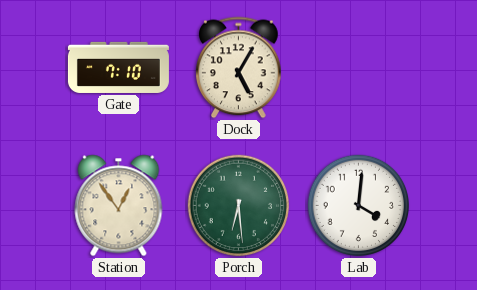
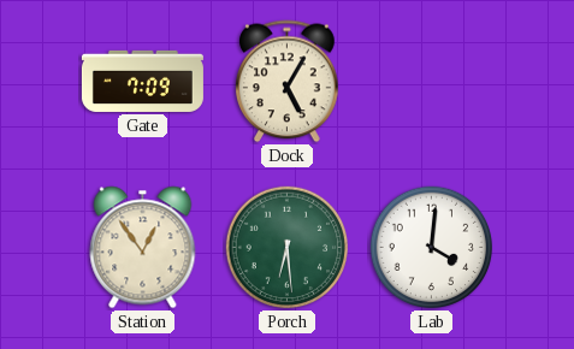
Gate: 7:10 -> 7:09
